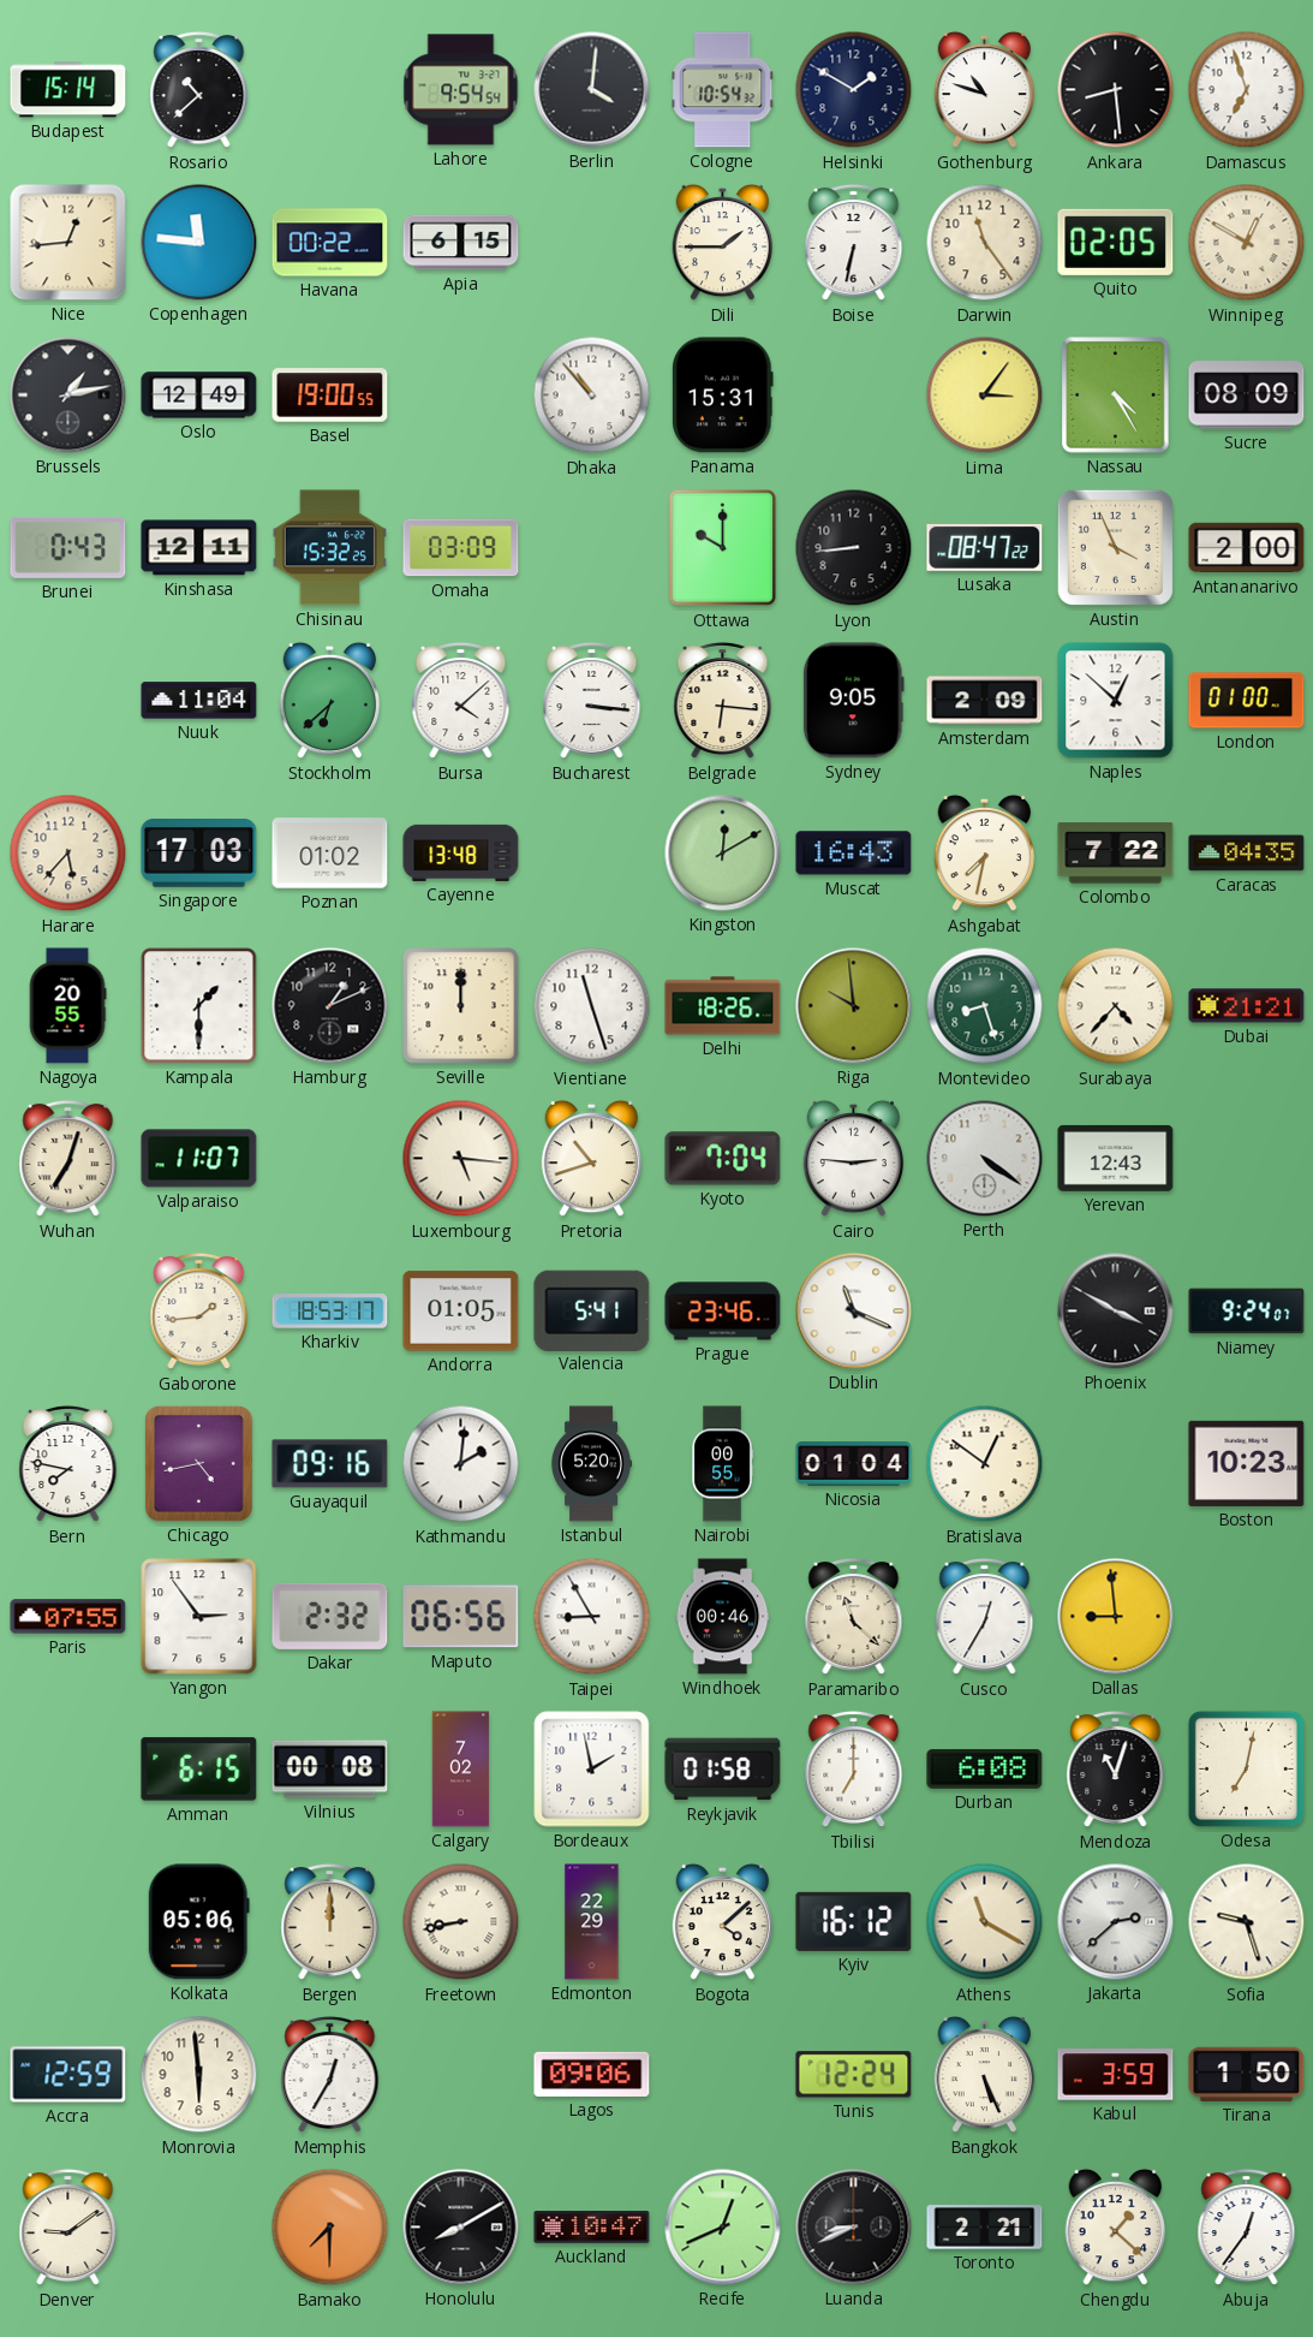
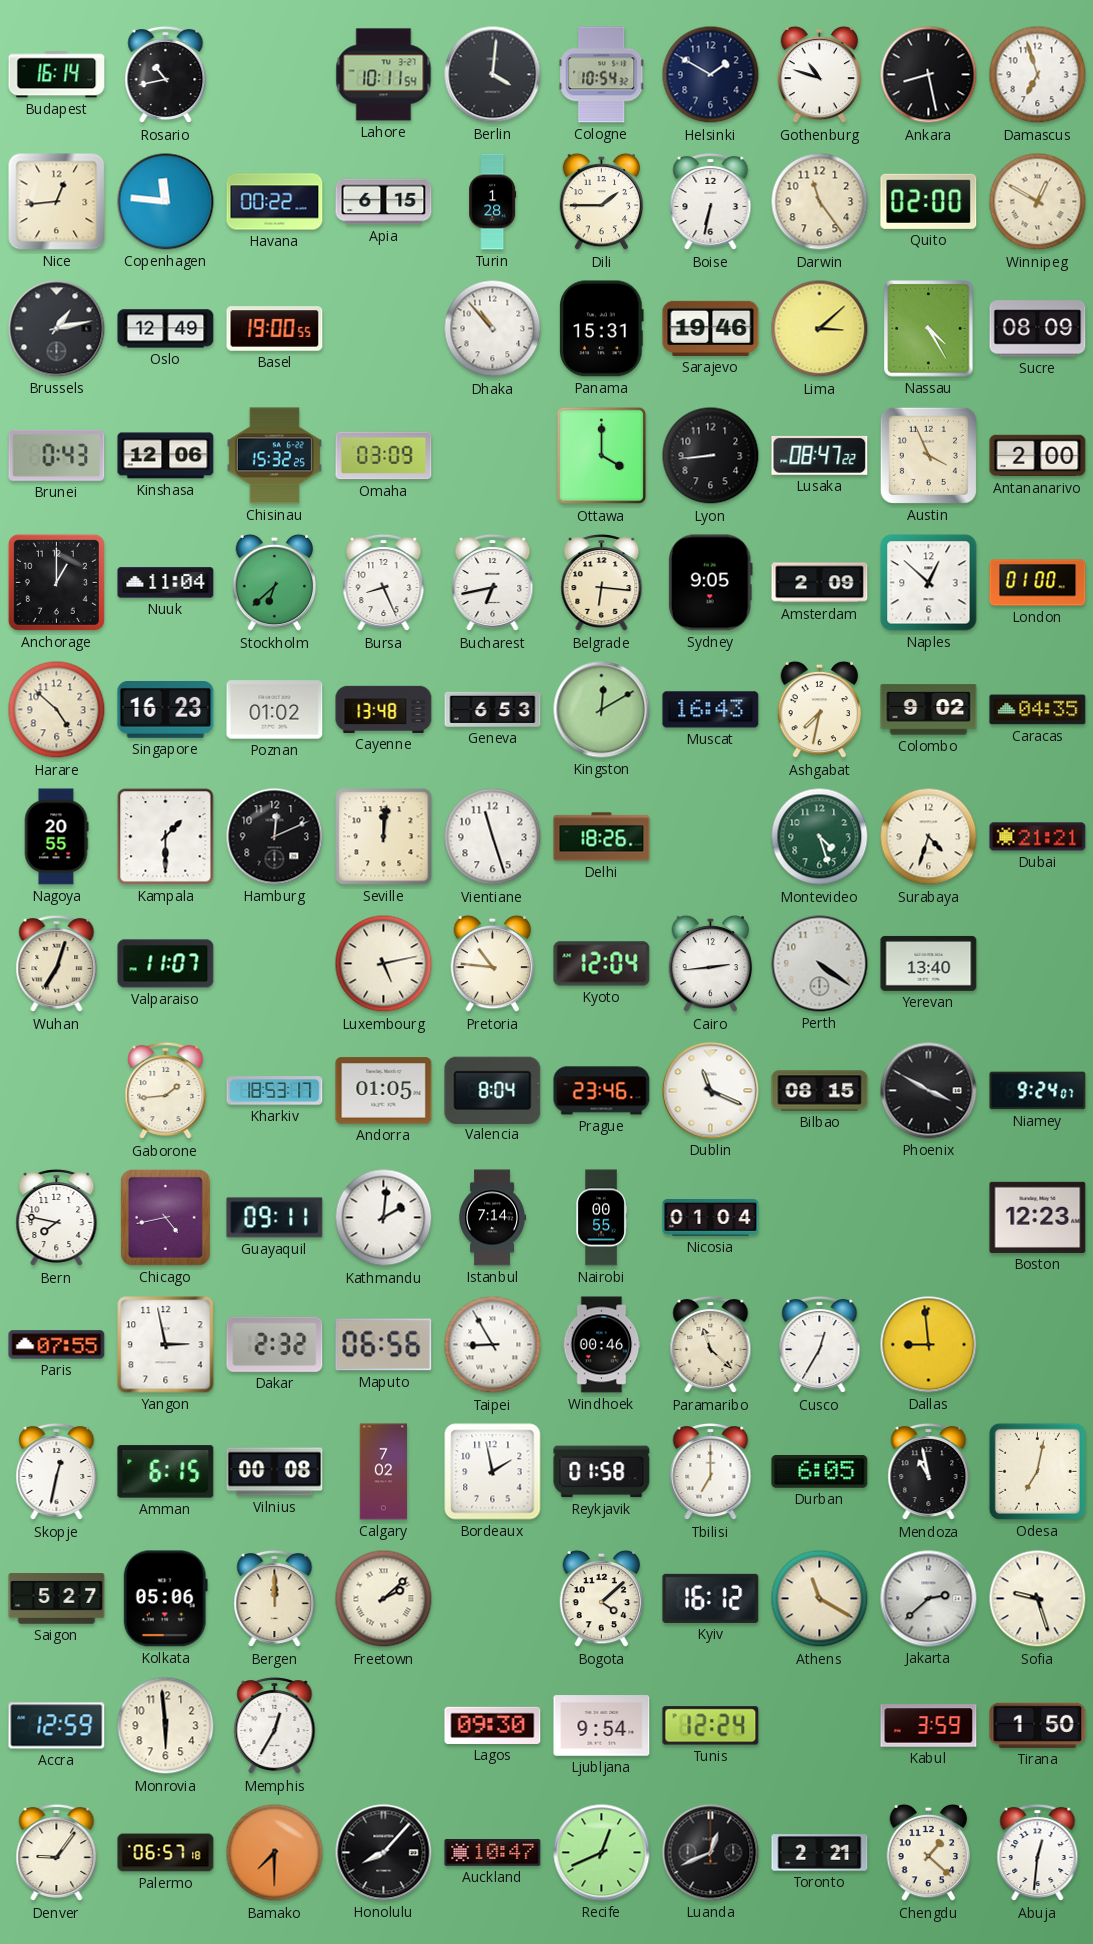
Budapest: 15:14 -> 16:14
Rosario: 10:38 -> 10:43
Lahore: 9:54 -> 10:11
Ankara: 8:29 -> 8:28
Turin: none -> 1:28
Quito: 02:05 -> 02:00
Sarajevo: none -> 19:46
Lima: 3:06 -> 3:08
Kinshasa: 12:11 -> 12:06
Ottawa: 10:00 -> 4:00
Anchorage: none -> 1:00
Bursa: 4:08 -> 8:26
Bucharest: 3:16 -> 6:43
Harare: 5:37 -> 4:52
Singapore: 17:03 -> 16:23
Geneva: none -> 6:53
Colombo: 7:22 -> 9:02
Hamburg: 1:11 -> 12:11
Seville: 12:00 -> 12:01
Riga: 9:59 -> none
Montevideo: 8:27 -> 4:27
Surabaya: 4:37 -> 4:33
Luxembourg: 5:16 -> 5:13
Pretoria: 10:42 -> 10:46
Kyoto: 7:04 -> 12:04
Cairo: 2:46 -> 2:44
Yerevan: 12:43 -> 13:40
Valencia: 5:41 -> 8:04
Bilbao: none -> 08:15
Guayaquil: 09:16 -> 09:11
Istanbul: 5:20 -> 7:14
Bratislava: 12:51 -> none
Boston: 10:23 -> 12:23
Yangon: 2:54 -> 2:58
Skopje: none -> 12:32
Durban: 6:08 -> 6:05
Mendoza: 11:03 -> 10:58
Saigon: none -> 5:27
Freetown: 8:43 -> 2:08
Edmonton: 22:29 -> none
Lagos: 09:06 -> 09:30
Ljubljana: none -> 9:54
Bangkok: 5:26 -> none
Denver: 9:09 -> 9:06
Palermo: none -> 06:57
Honolulu: 8:10 -> 8:07
Luanda: 8:41 -> 12:41
Abuja: 12:36 -> 12:31
